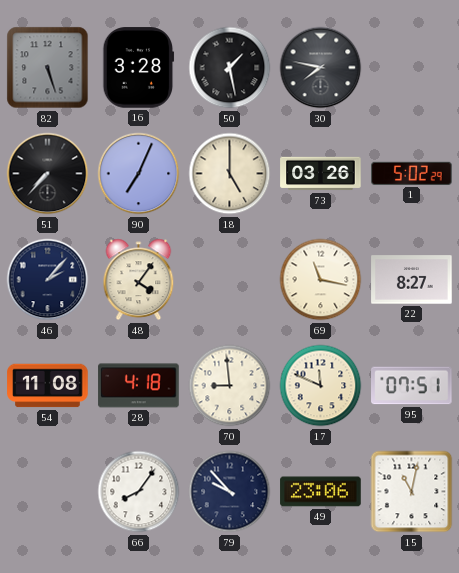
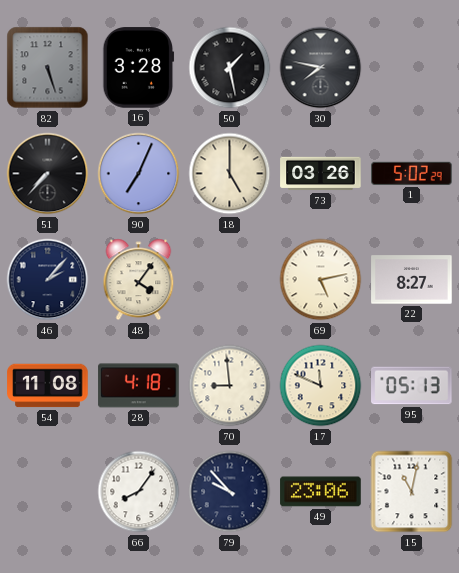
69: 11:17 -> 5:13
95: 07:51 -> 05:13
